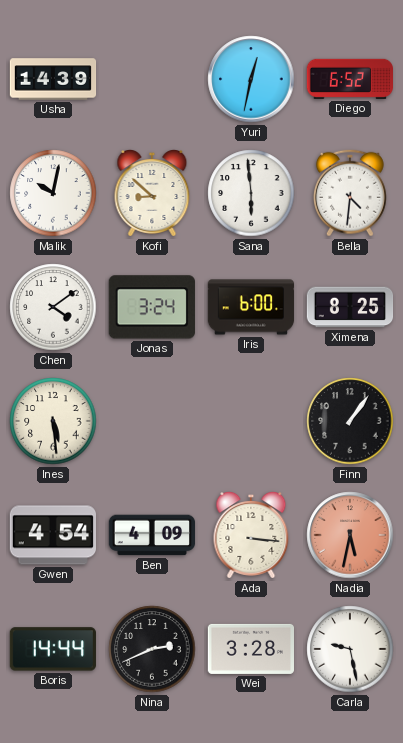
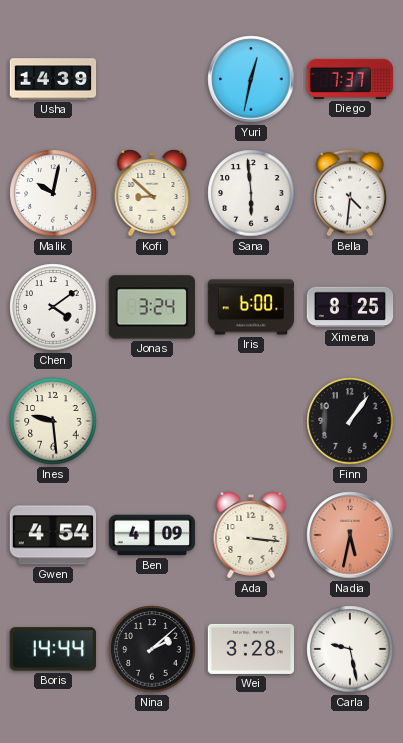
Diego: 6:52 -> 7:37
Ines: 5:29 -> 9:29
Nina: 2:41 -> 2:08
